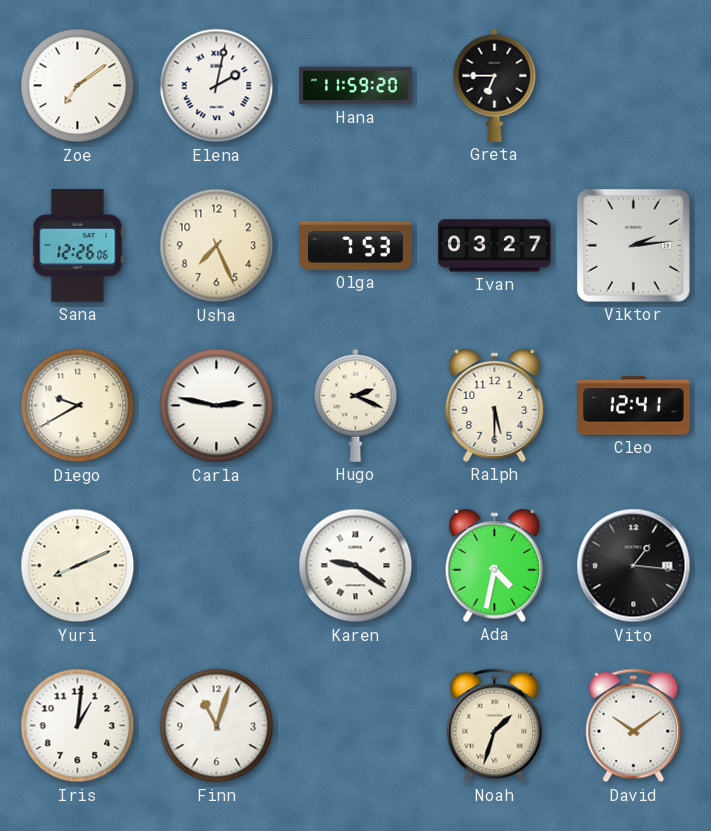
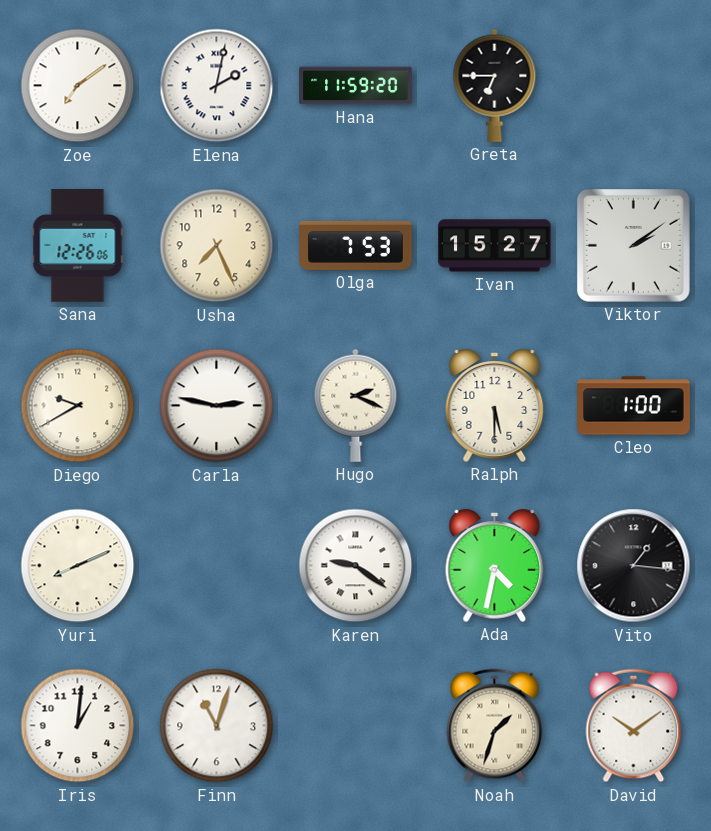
Ivan: 03:27 -> 15:27
Viktor: 2:14 -> 2:09
Cleo: 12:41 -> 1:00
